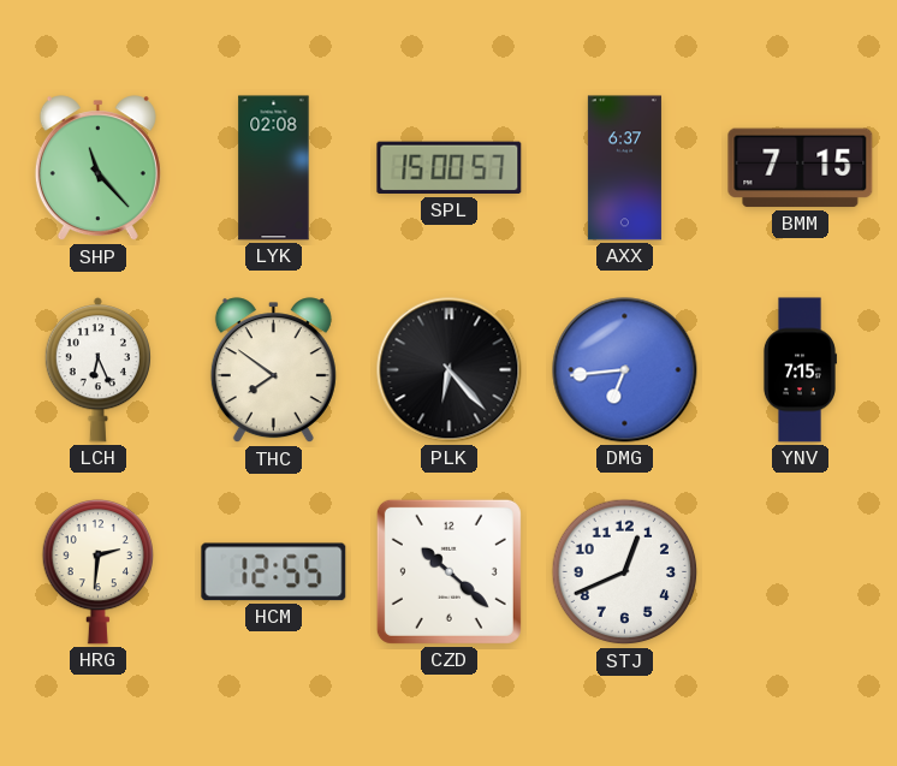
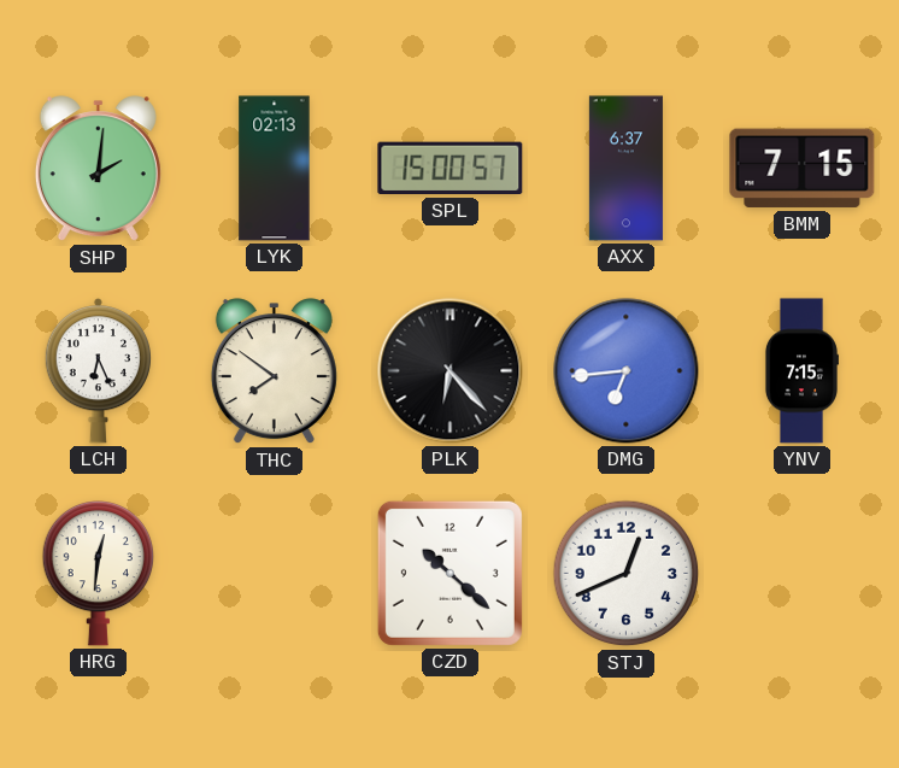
SHP: 11:23 -> 2:01
LYK: 02:08 -> 02:13
HRG: 2:31 -> 12:31
HCM: 12:55 -> none
